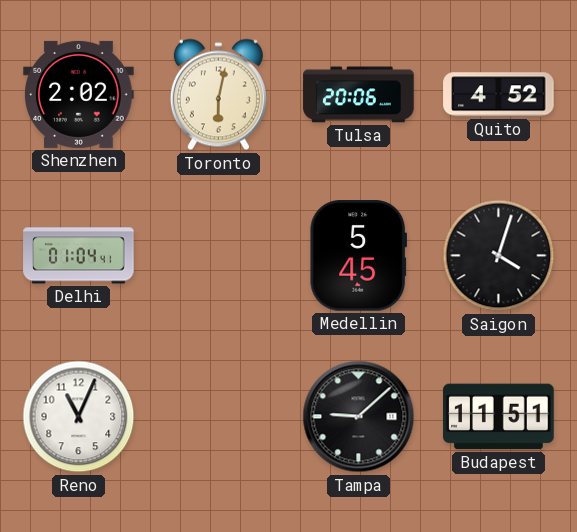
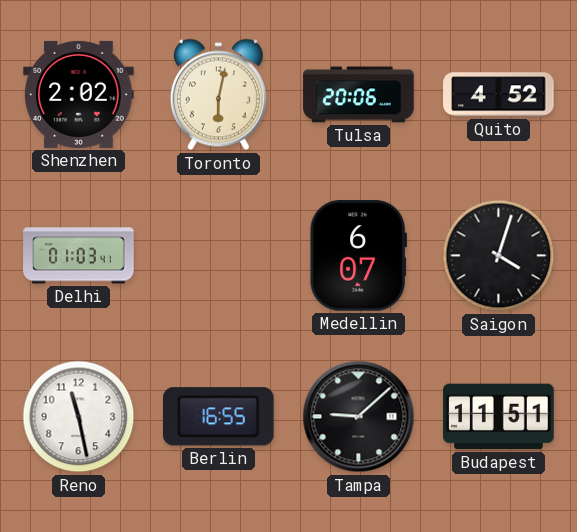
Delhi: 01:04 -> 01:03
Medellin: 5:45 -> 6:07
Reno: 11:04 -> 11:28
Berlin: none -> 16:55
